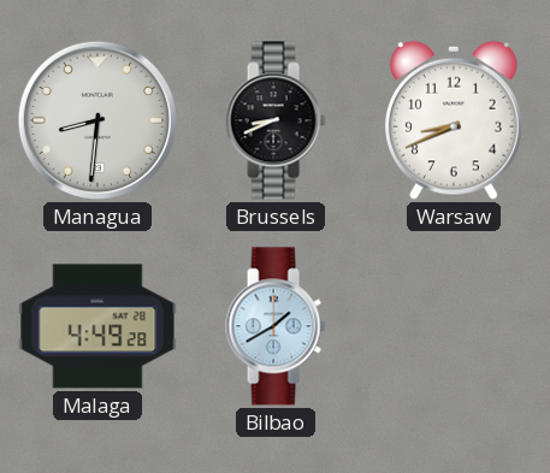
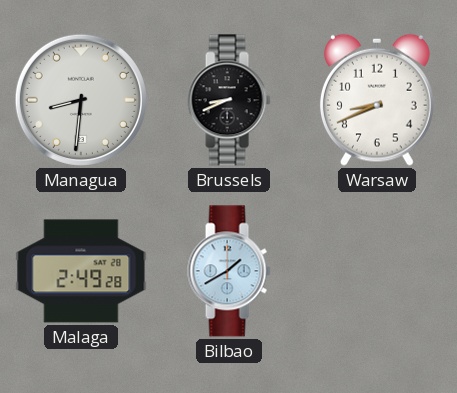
Malaga: 4:49 -> 2:49
